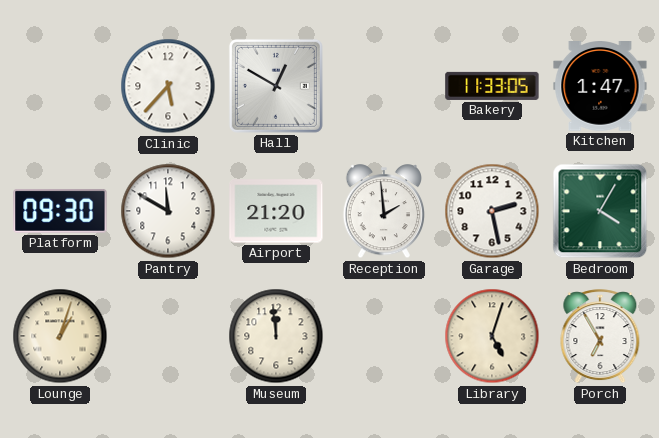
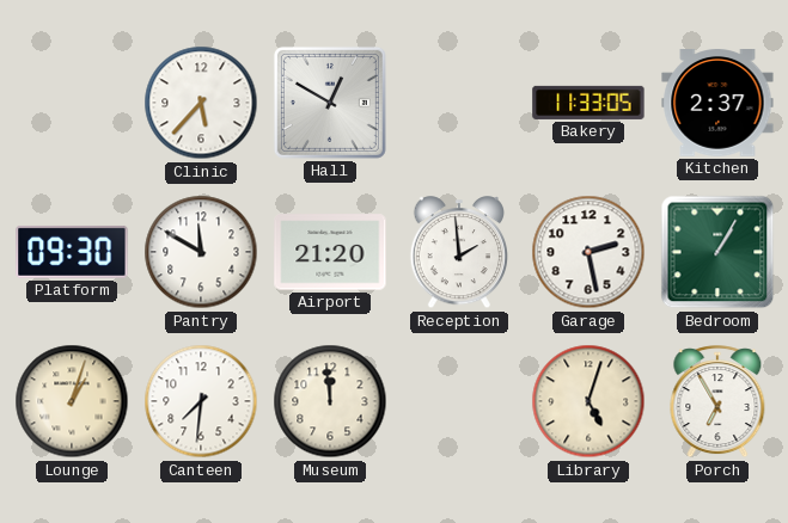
Kitchen: 1:47 -> 2:37
Bedroom: 4:05 -> 1:05
Canteen: none -> 7:31
